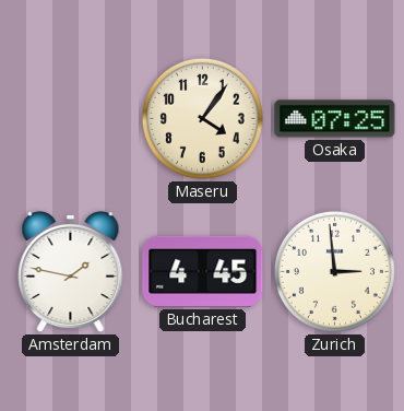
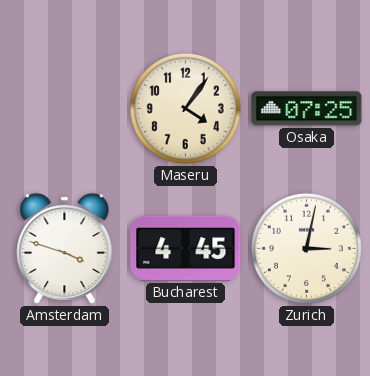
Amsterdam: 1:47 -> 3:48
Zurich: 2:59 -> 3:02
